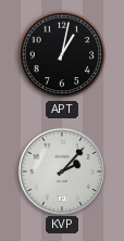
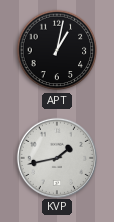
KVP: 2:07 -> 1:43
